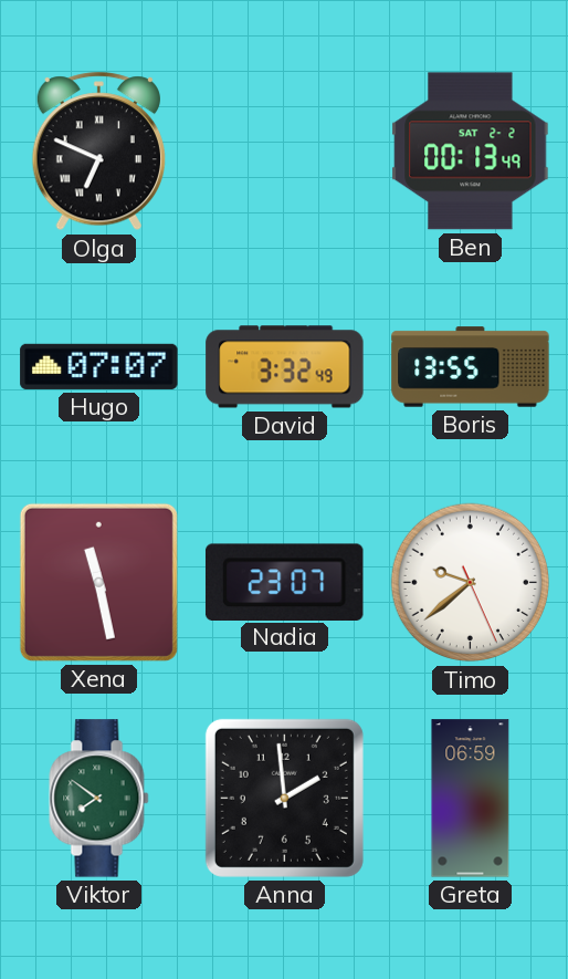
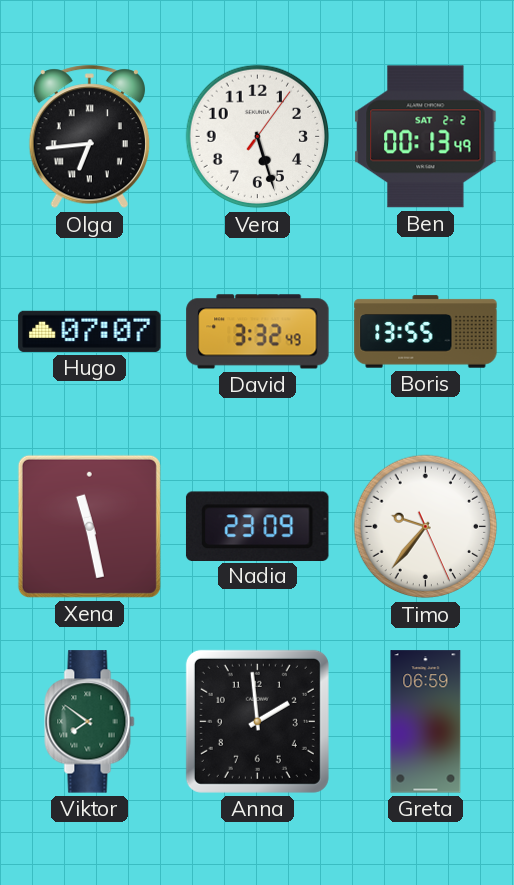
Olga: 6:49 -> 6:44
Vera: none -> 5:27
Nadia: 23:07 -> 23:09
Timo: 9:38 -> 9:36
